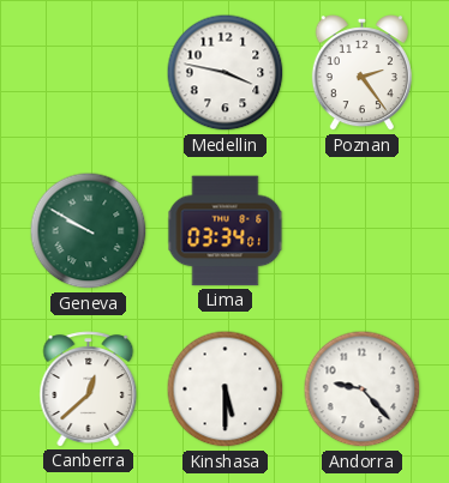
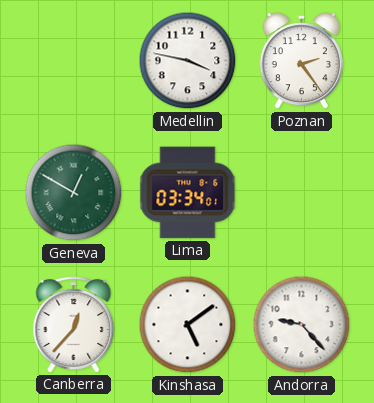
Geneva: 9:50 -> 12:50
Canberra: 12:38 -> 12:37
Kinshasa: 5:30 -> 5:09
